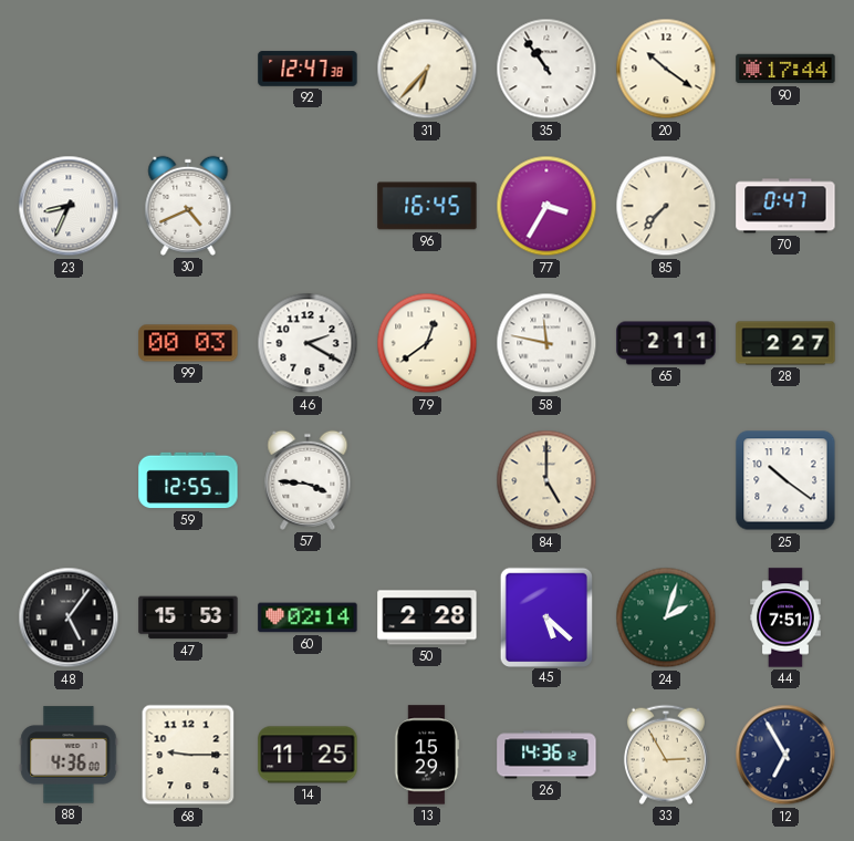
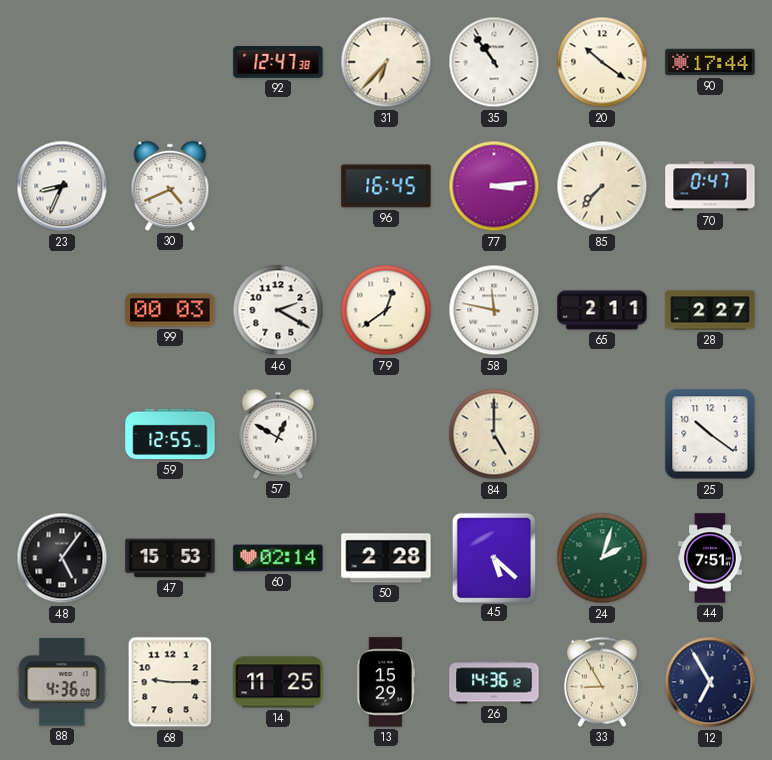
77: 3:35 -> 3:14
57: 3:46 -> 12:50
33: 2:55 -> 8:55
